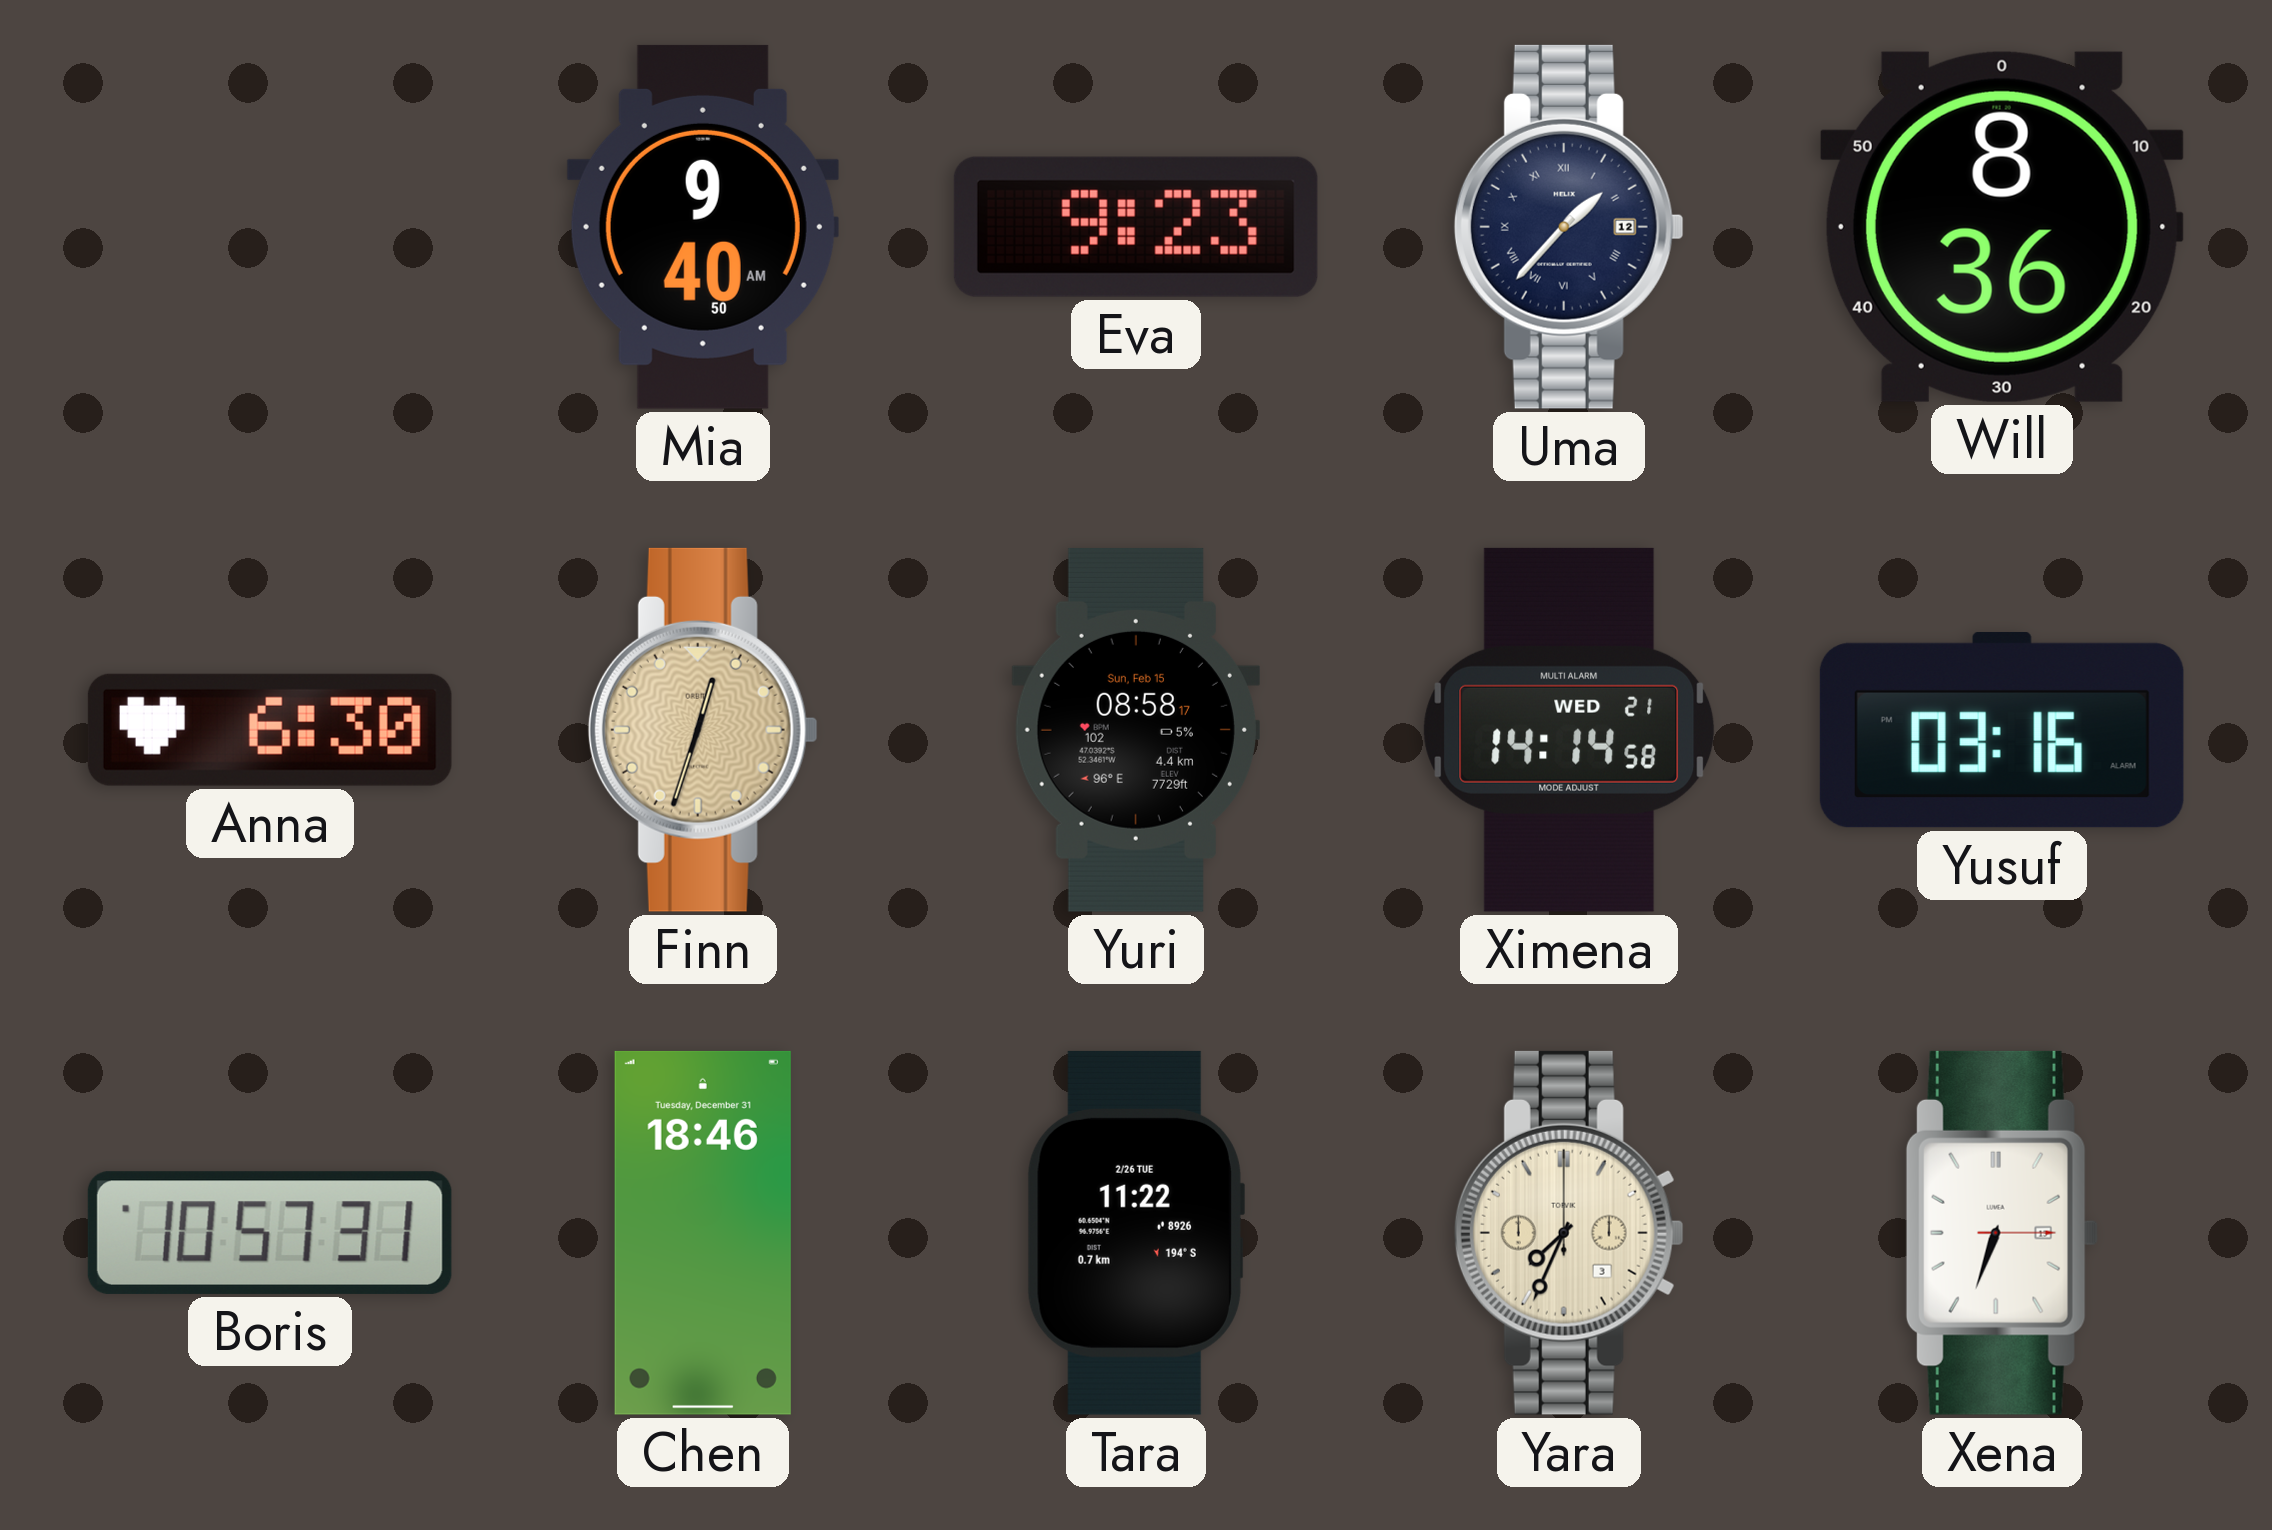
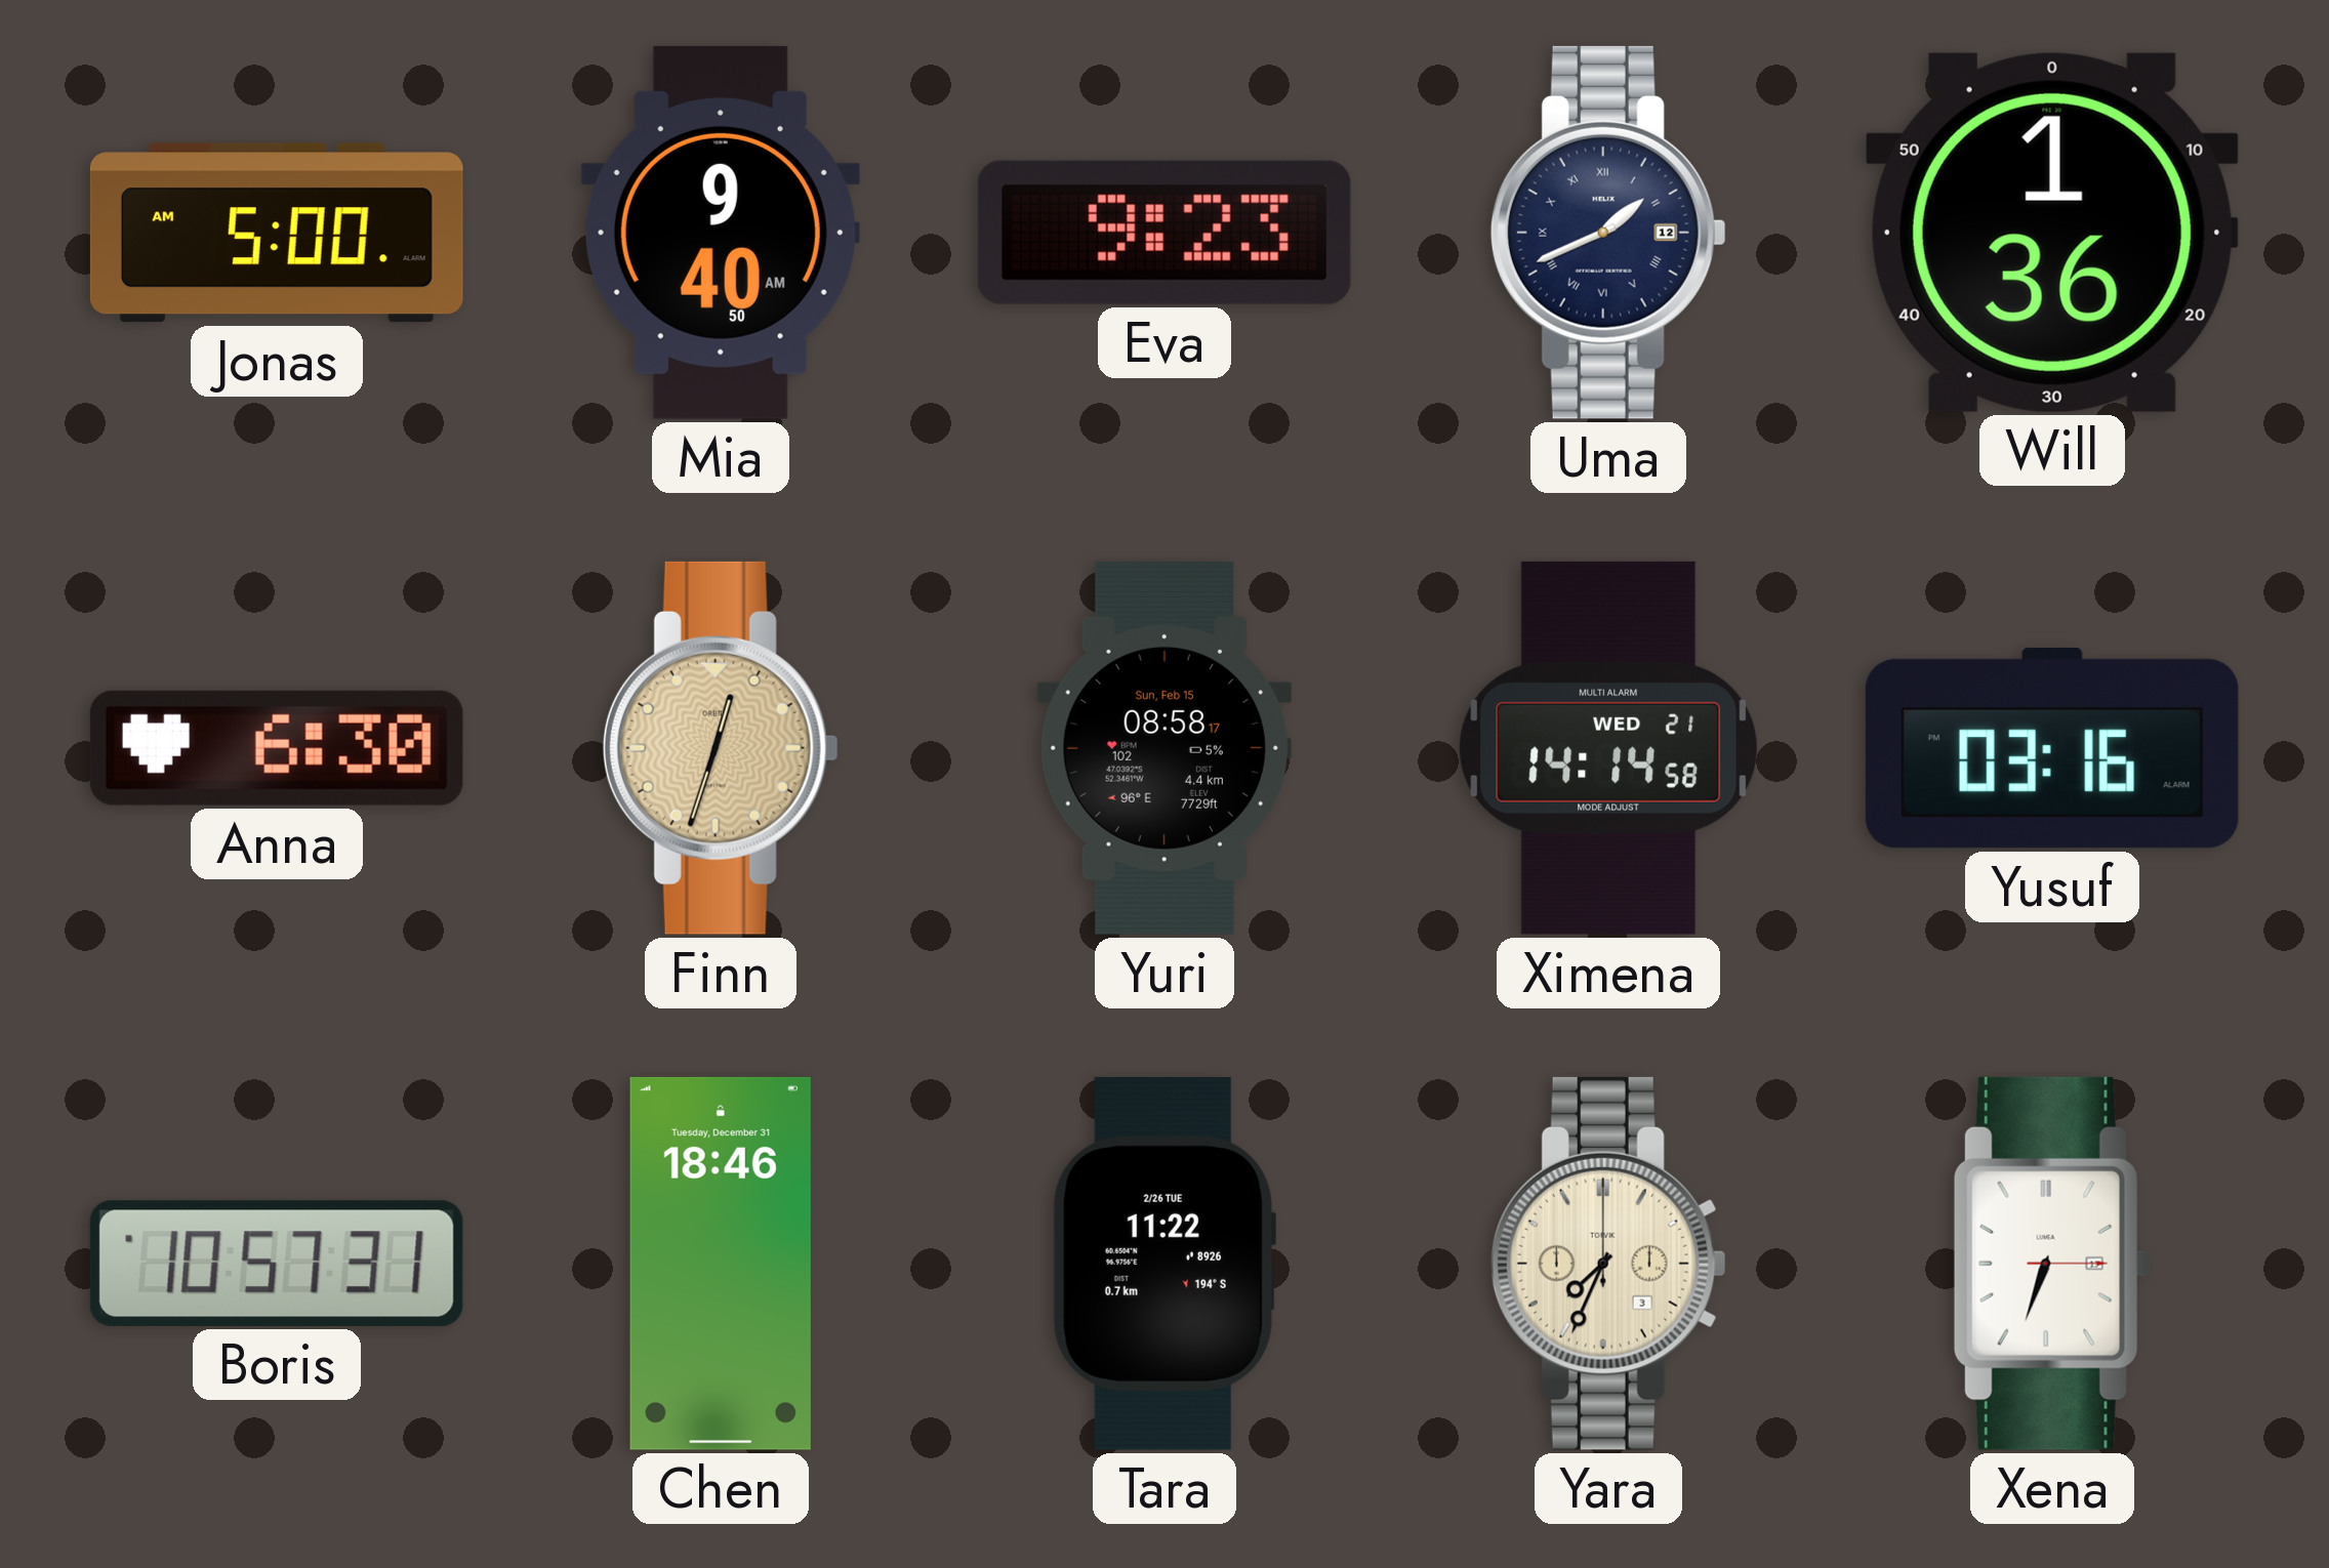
Jonas: none -> 5:00
Uma: 1:37 -> 1:41
Will: 8:36 -> 1:36
